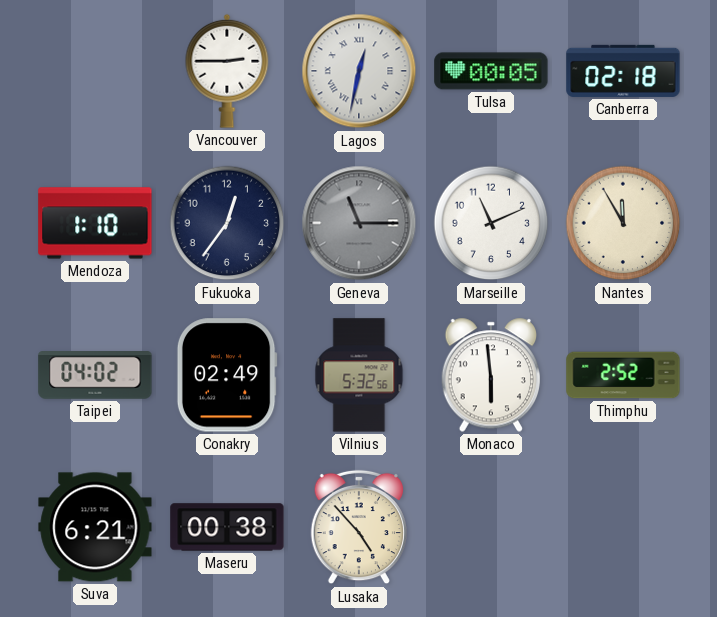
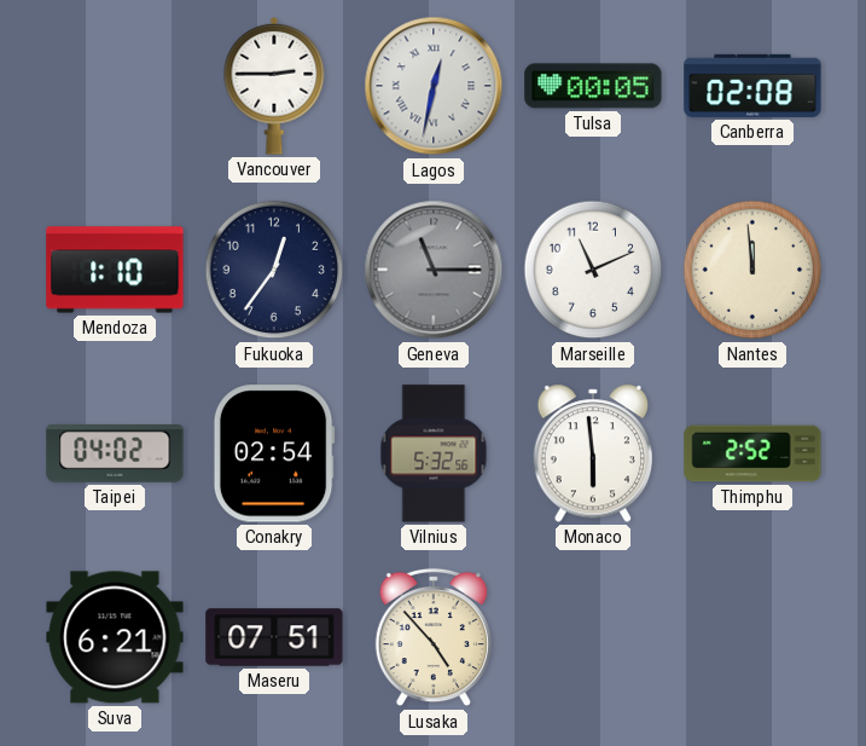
Canberra: 02:18 -> 02:08
Nantes: 11:55 -> 11:59
Conakry: 02:49 -> 02:54
Maseru: 00:38 -> 07:51
